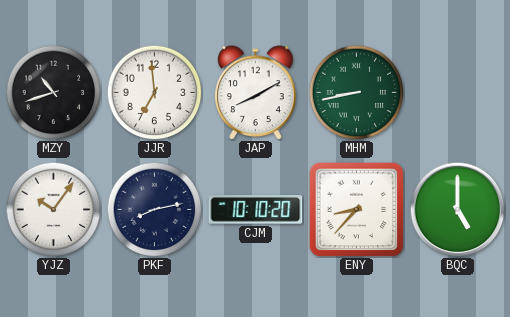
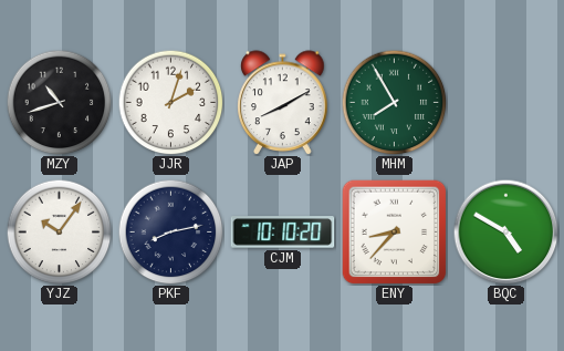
JJR: 6:59 -> 2:03
MHM: 8:43 -> 7:55
BQC: 5:00 -> 4:50
